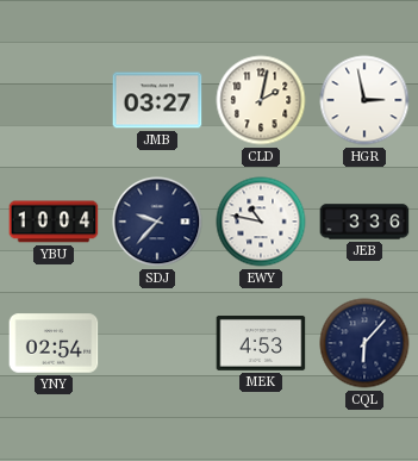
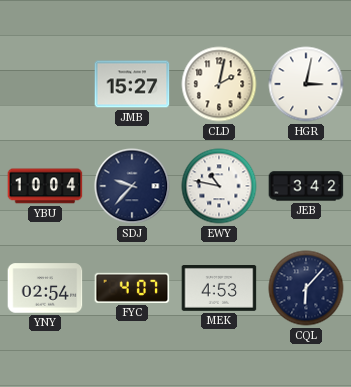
JMB: 03:27 -> 15:27
HGR: 2:58 -> 3:02
JEB: 3:36 -> 3:42
FYC: none -> 4:07
